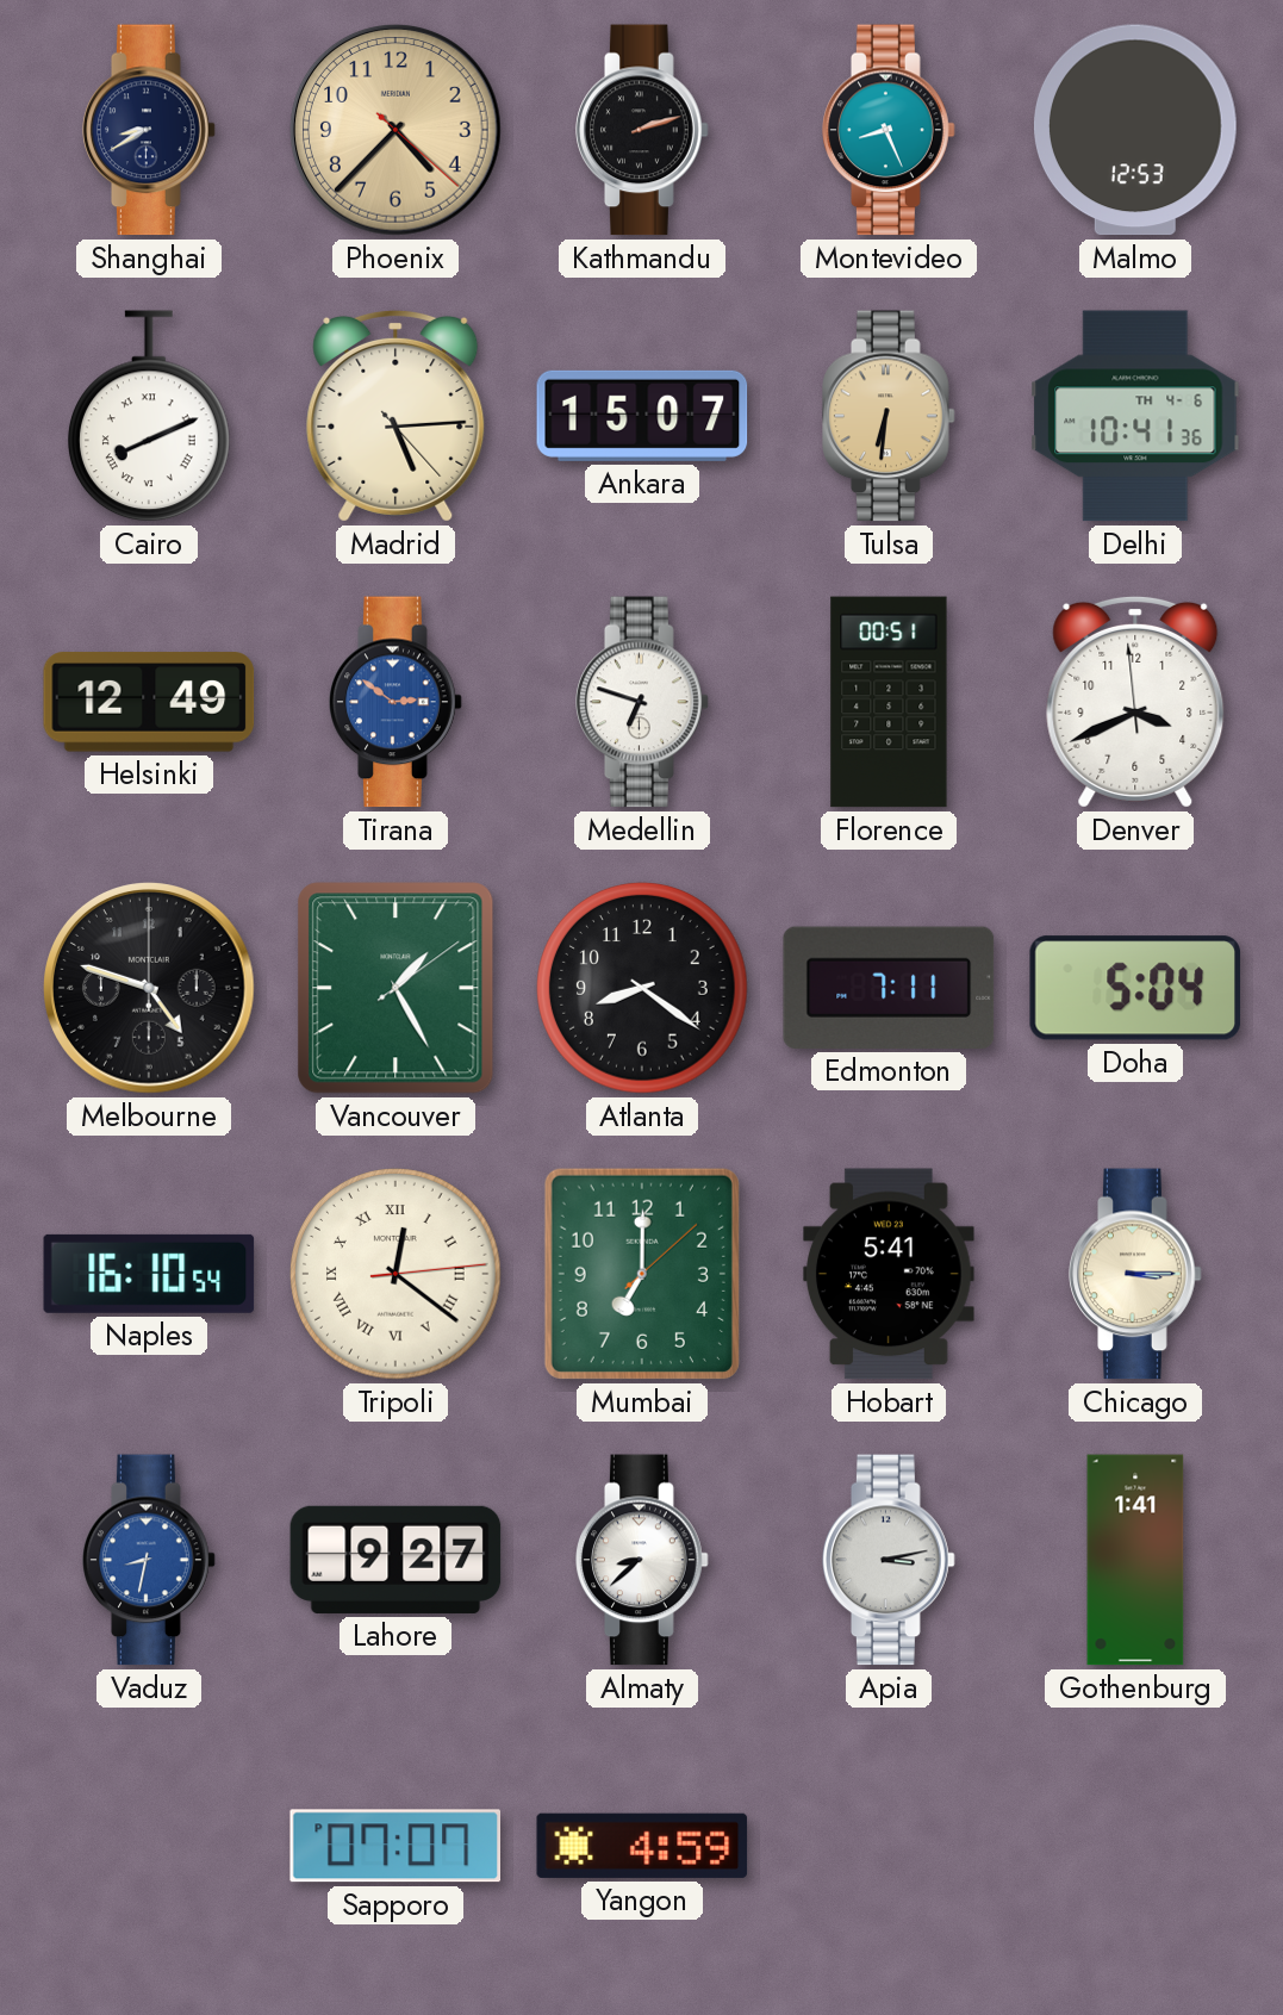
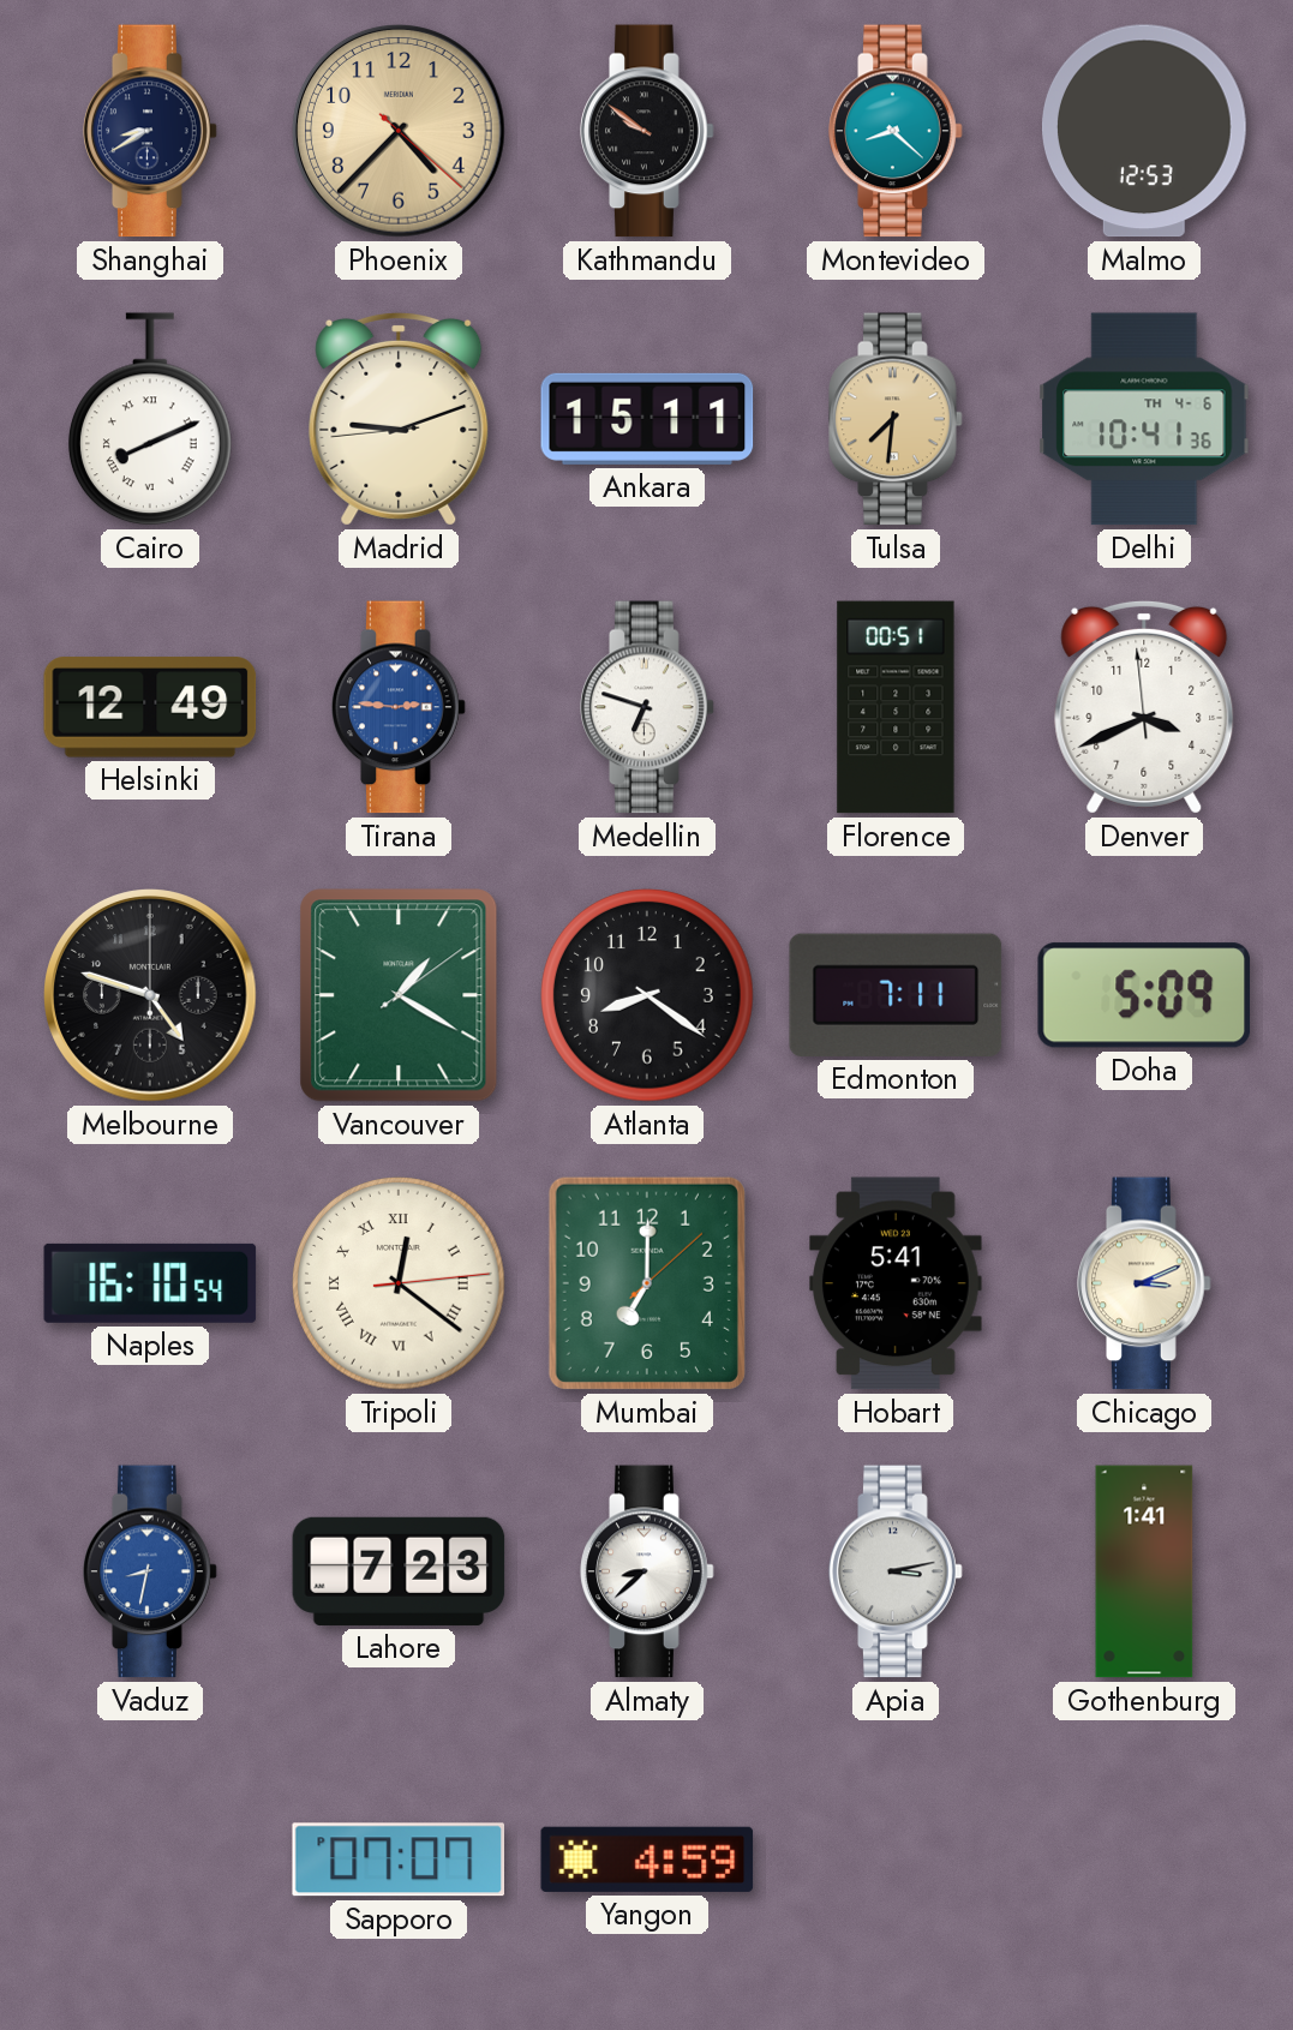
Kathmandu: 2:12 -> 9:51
Montevideo: 8:26 -> 8:22
Madrid: 5:14 -> 9:11
Ankara: 15:07 -> 15:11
Tulsa: 6:31 -> 7:31
Tirana: 2:51 -> 2:46
Vancouver: 1:25 -> 1:20
Doha: 5:04 -> 5:09
Chicago: 3:15 -> 3:11
Lahore: 9:27 -> 7:23
